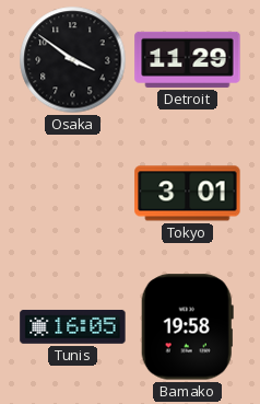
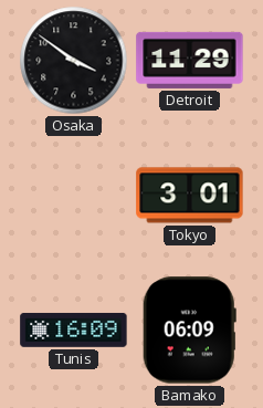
Tunis: 16:05 -> 16:09
Bamako: 19:58 -> 06:09
